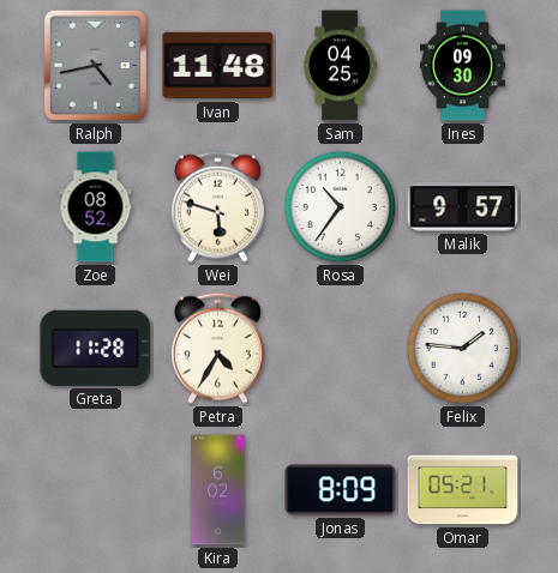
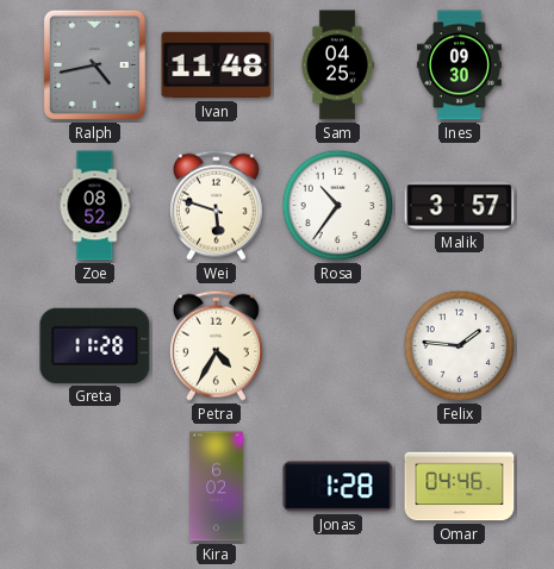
Malik: 9:57 -> 3:57
Jonas: 8:09 -> 1:28
Omar: 05:21 -> 04:46
